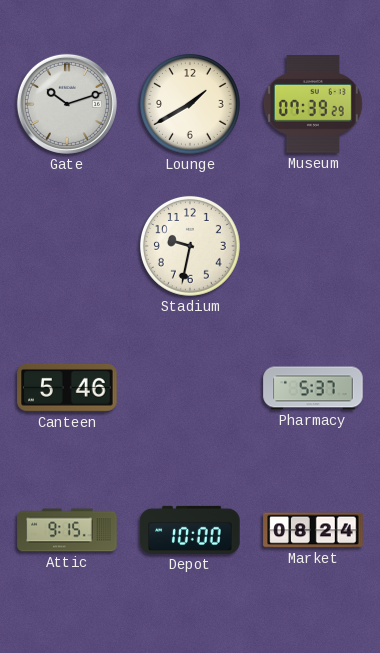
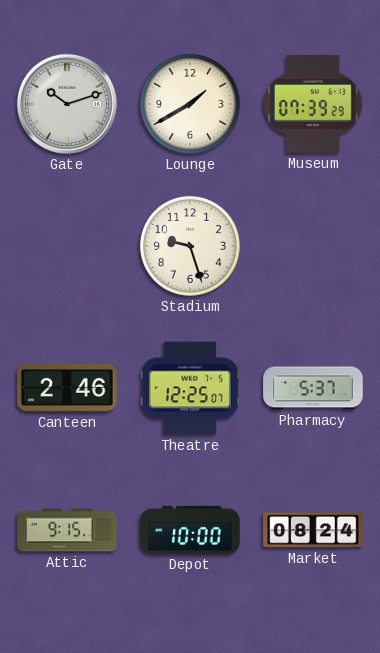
Stadium: 9:32 -> 9:27
Canteen: 5:46 -> 2:46
Theatre: none -> 12:25
